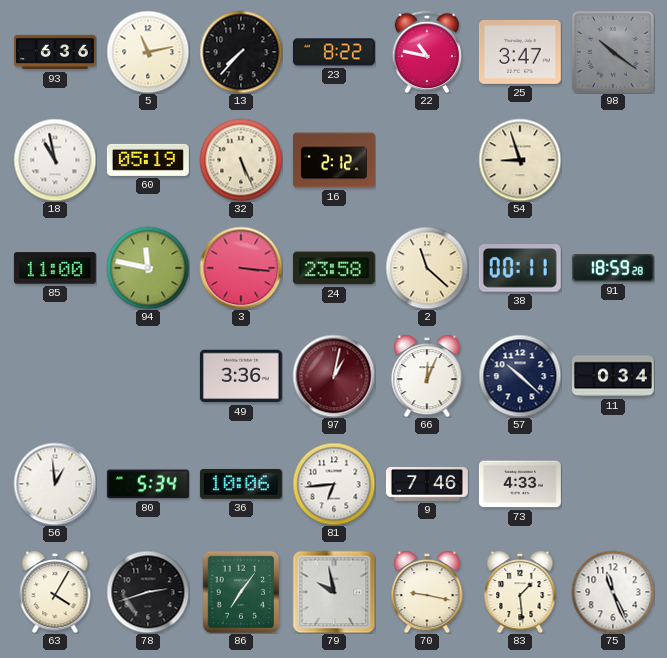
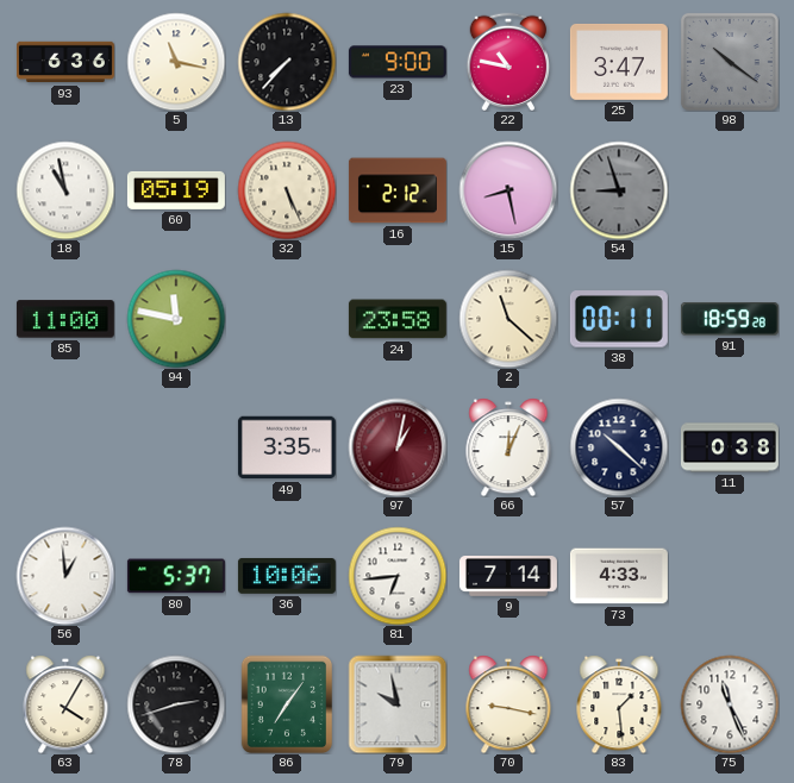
5: 11:13 -> 11:17
23: 8:22 -> 9:00
15: none -> 8:28
54 dial: cream -> grey
3: 3:16 -> none
49: 3:36 -> 3:35
11: 0:34 -> 0:38
80: 5:34 -> 5:37
9: 7:46 -> 7:14
